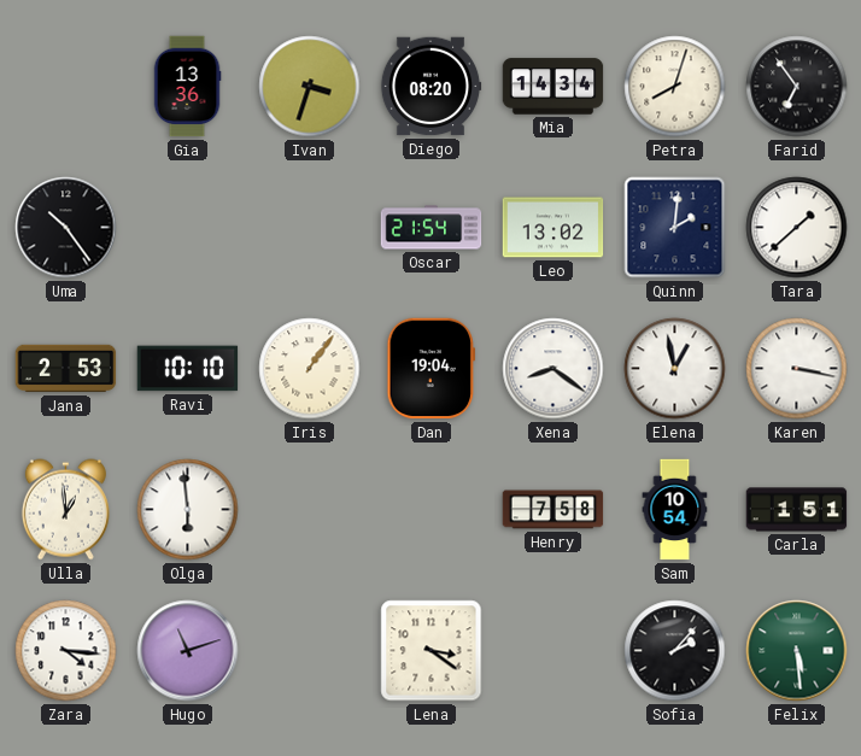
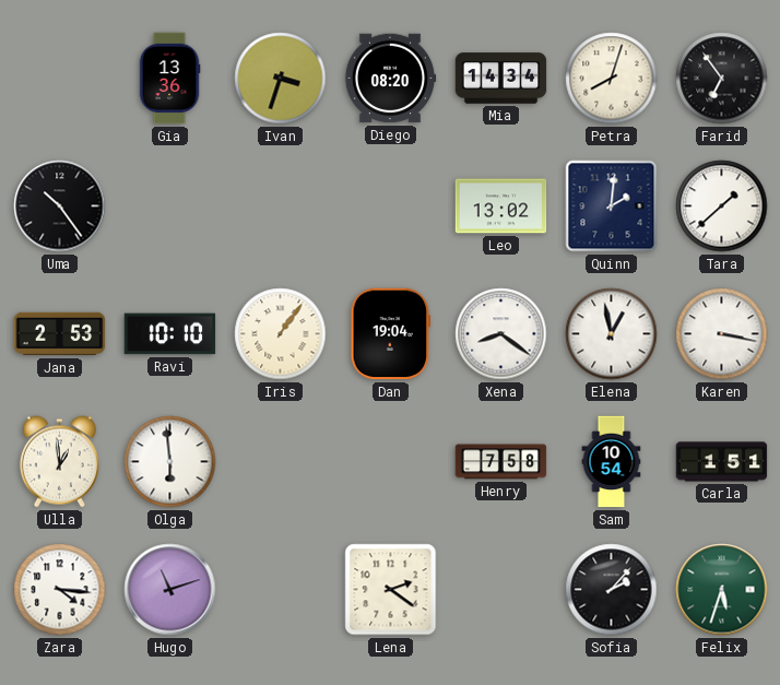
Oscar: 21:54 -> none
Lena: 3:21 -> 2:21
Felix: 5:29 -> 5:33
